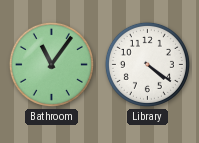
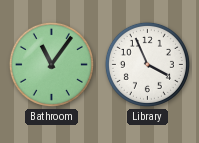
Library: 4:21 -> 3:56
